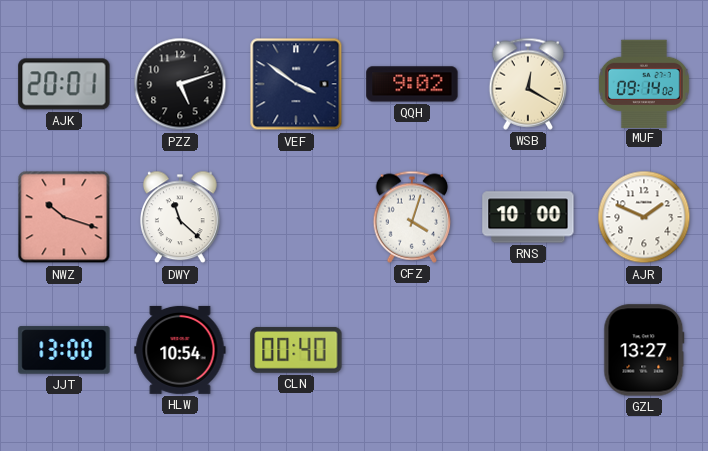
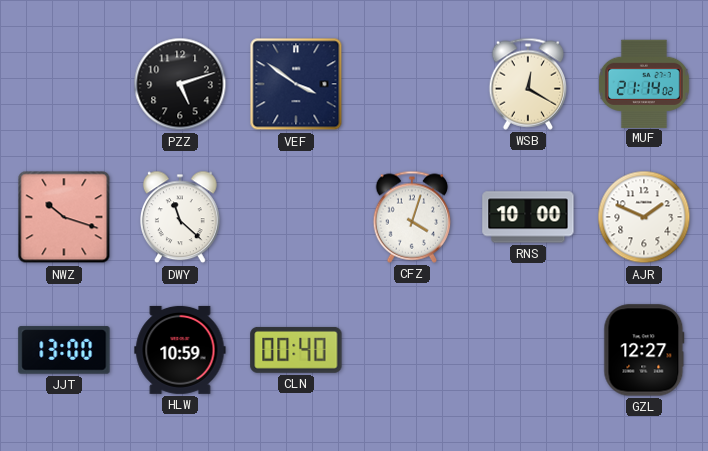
AJK: 20:01 -> none
QQH: 9:02 -> none
MUF: 09:14 -> 21:14
HLW: 10:54 -> 10:59
GZL: 13:27 -> 12:27
